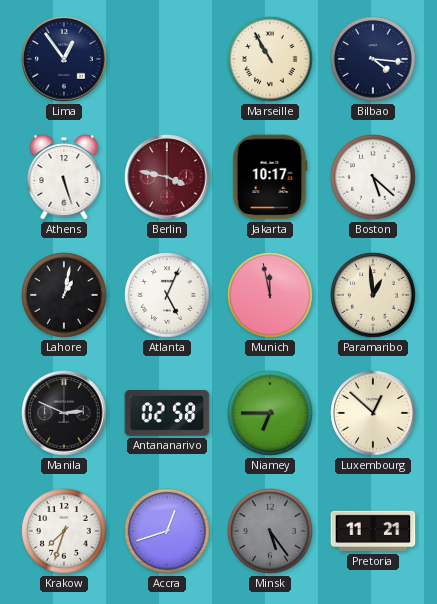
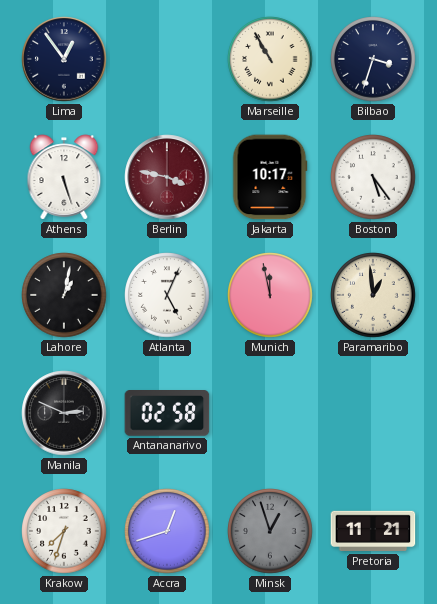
Bilbao: 4:16 -> 3:33
Boston: 5:22 -> 5:24
Niamey: 6:45 -> none
Luxembourg: 12:52 -> none
Minsk: 5:24 -> 12:57
